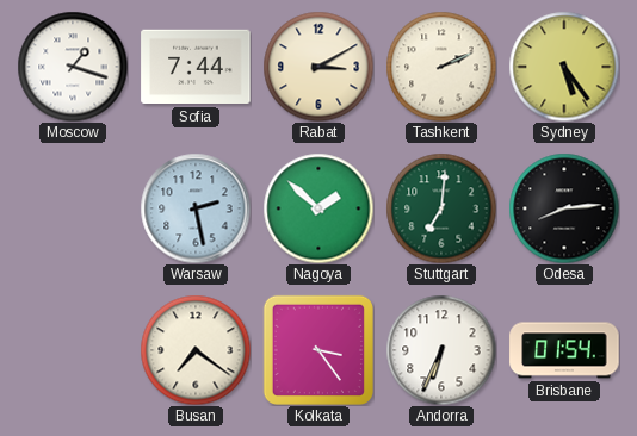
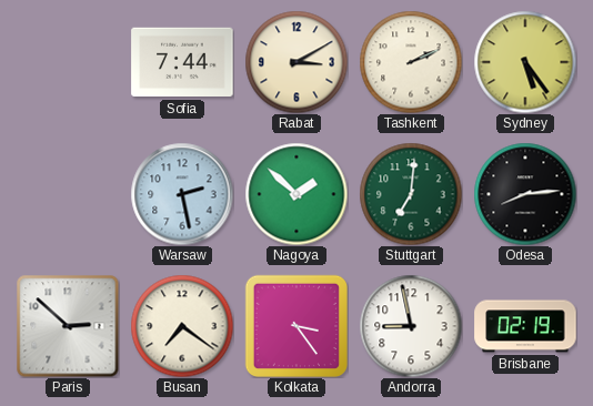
Moscow: 1:18 -> none
Paris: none -> 2:52
Andorra: 6:34 -> 8:58
Brisbane: 01:54 -> 02:19
